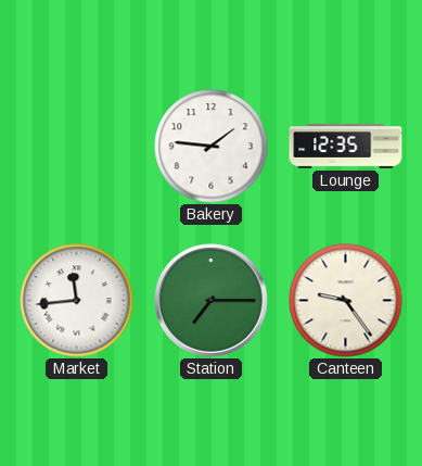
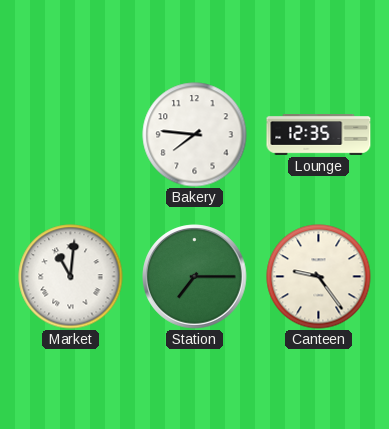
Bakery: 1:46 -> 7:46
Market: 11:44 -> 11:01
